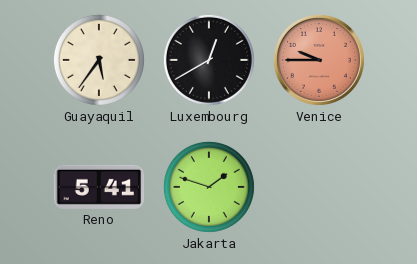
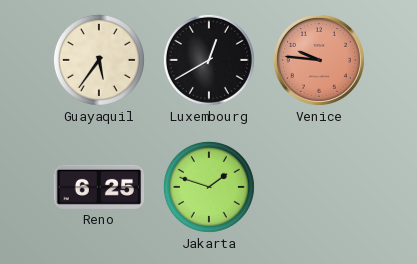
Venice: 9:45 -> 9:46
Reno: 5:41 -> 6:25
